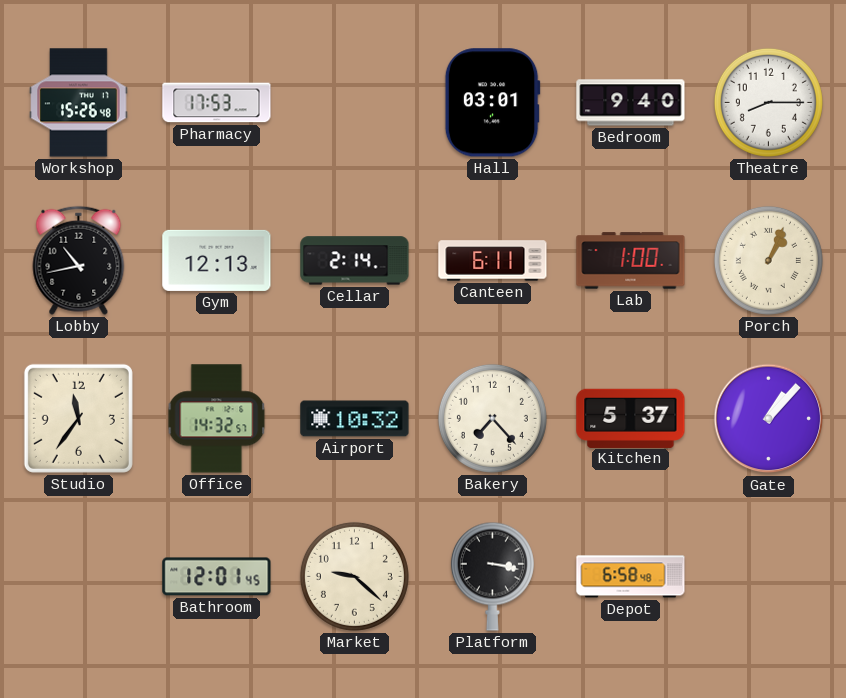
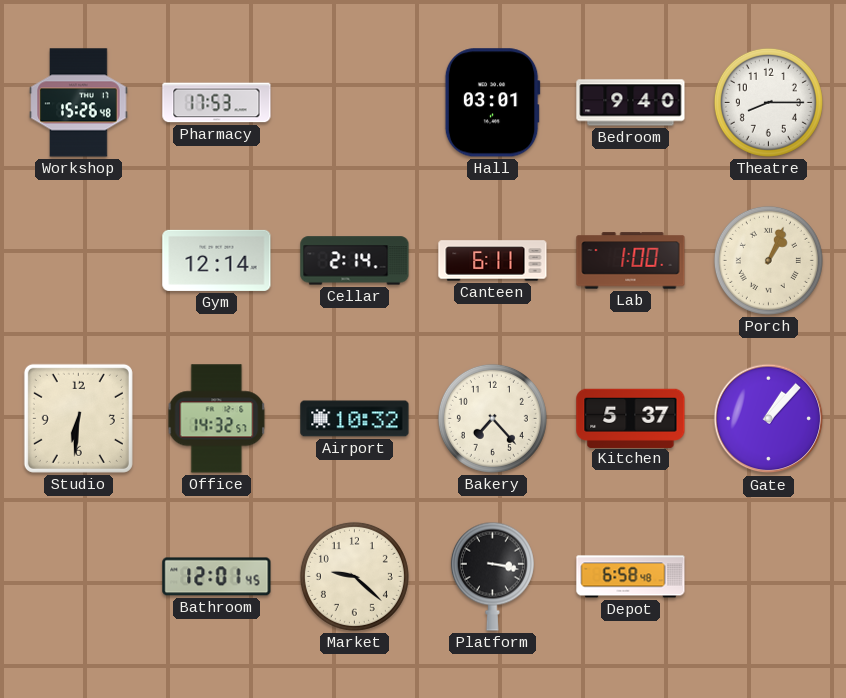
Lobby: 10:43 -> none
Gym: 12:13 -> 12:14
Studio: 11:36 -> 6:31
